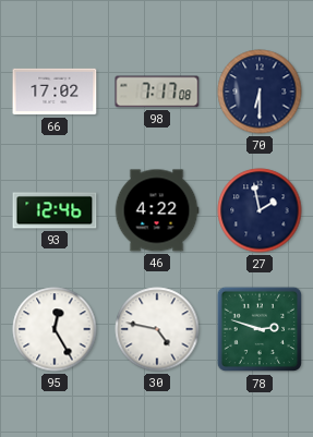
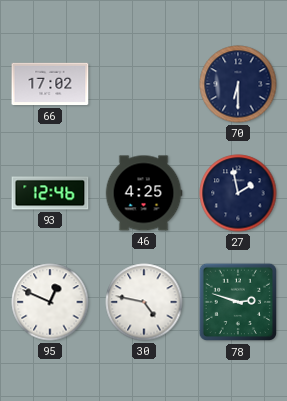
98: 7:17 -> none
46: 4:22 -> 4:25
95: 12:25 -> 12:49
